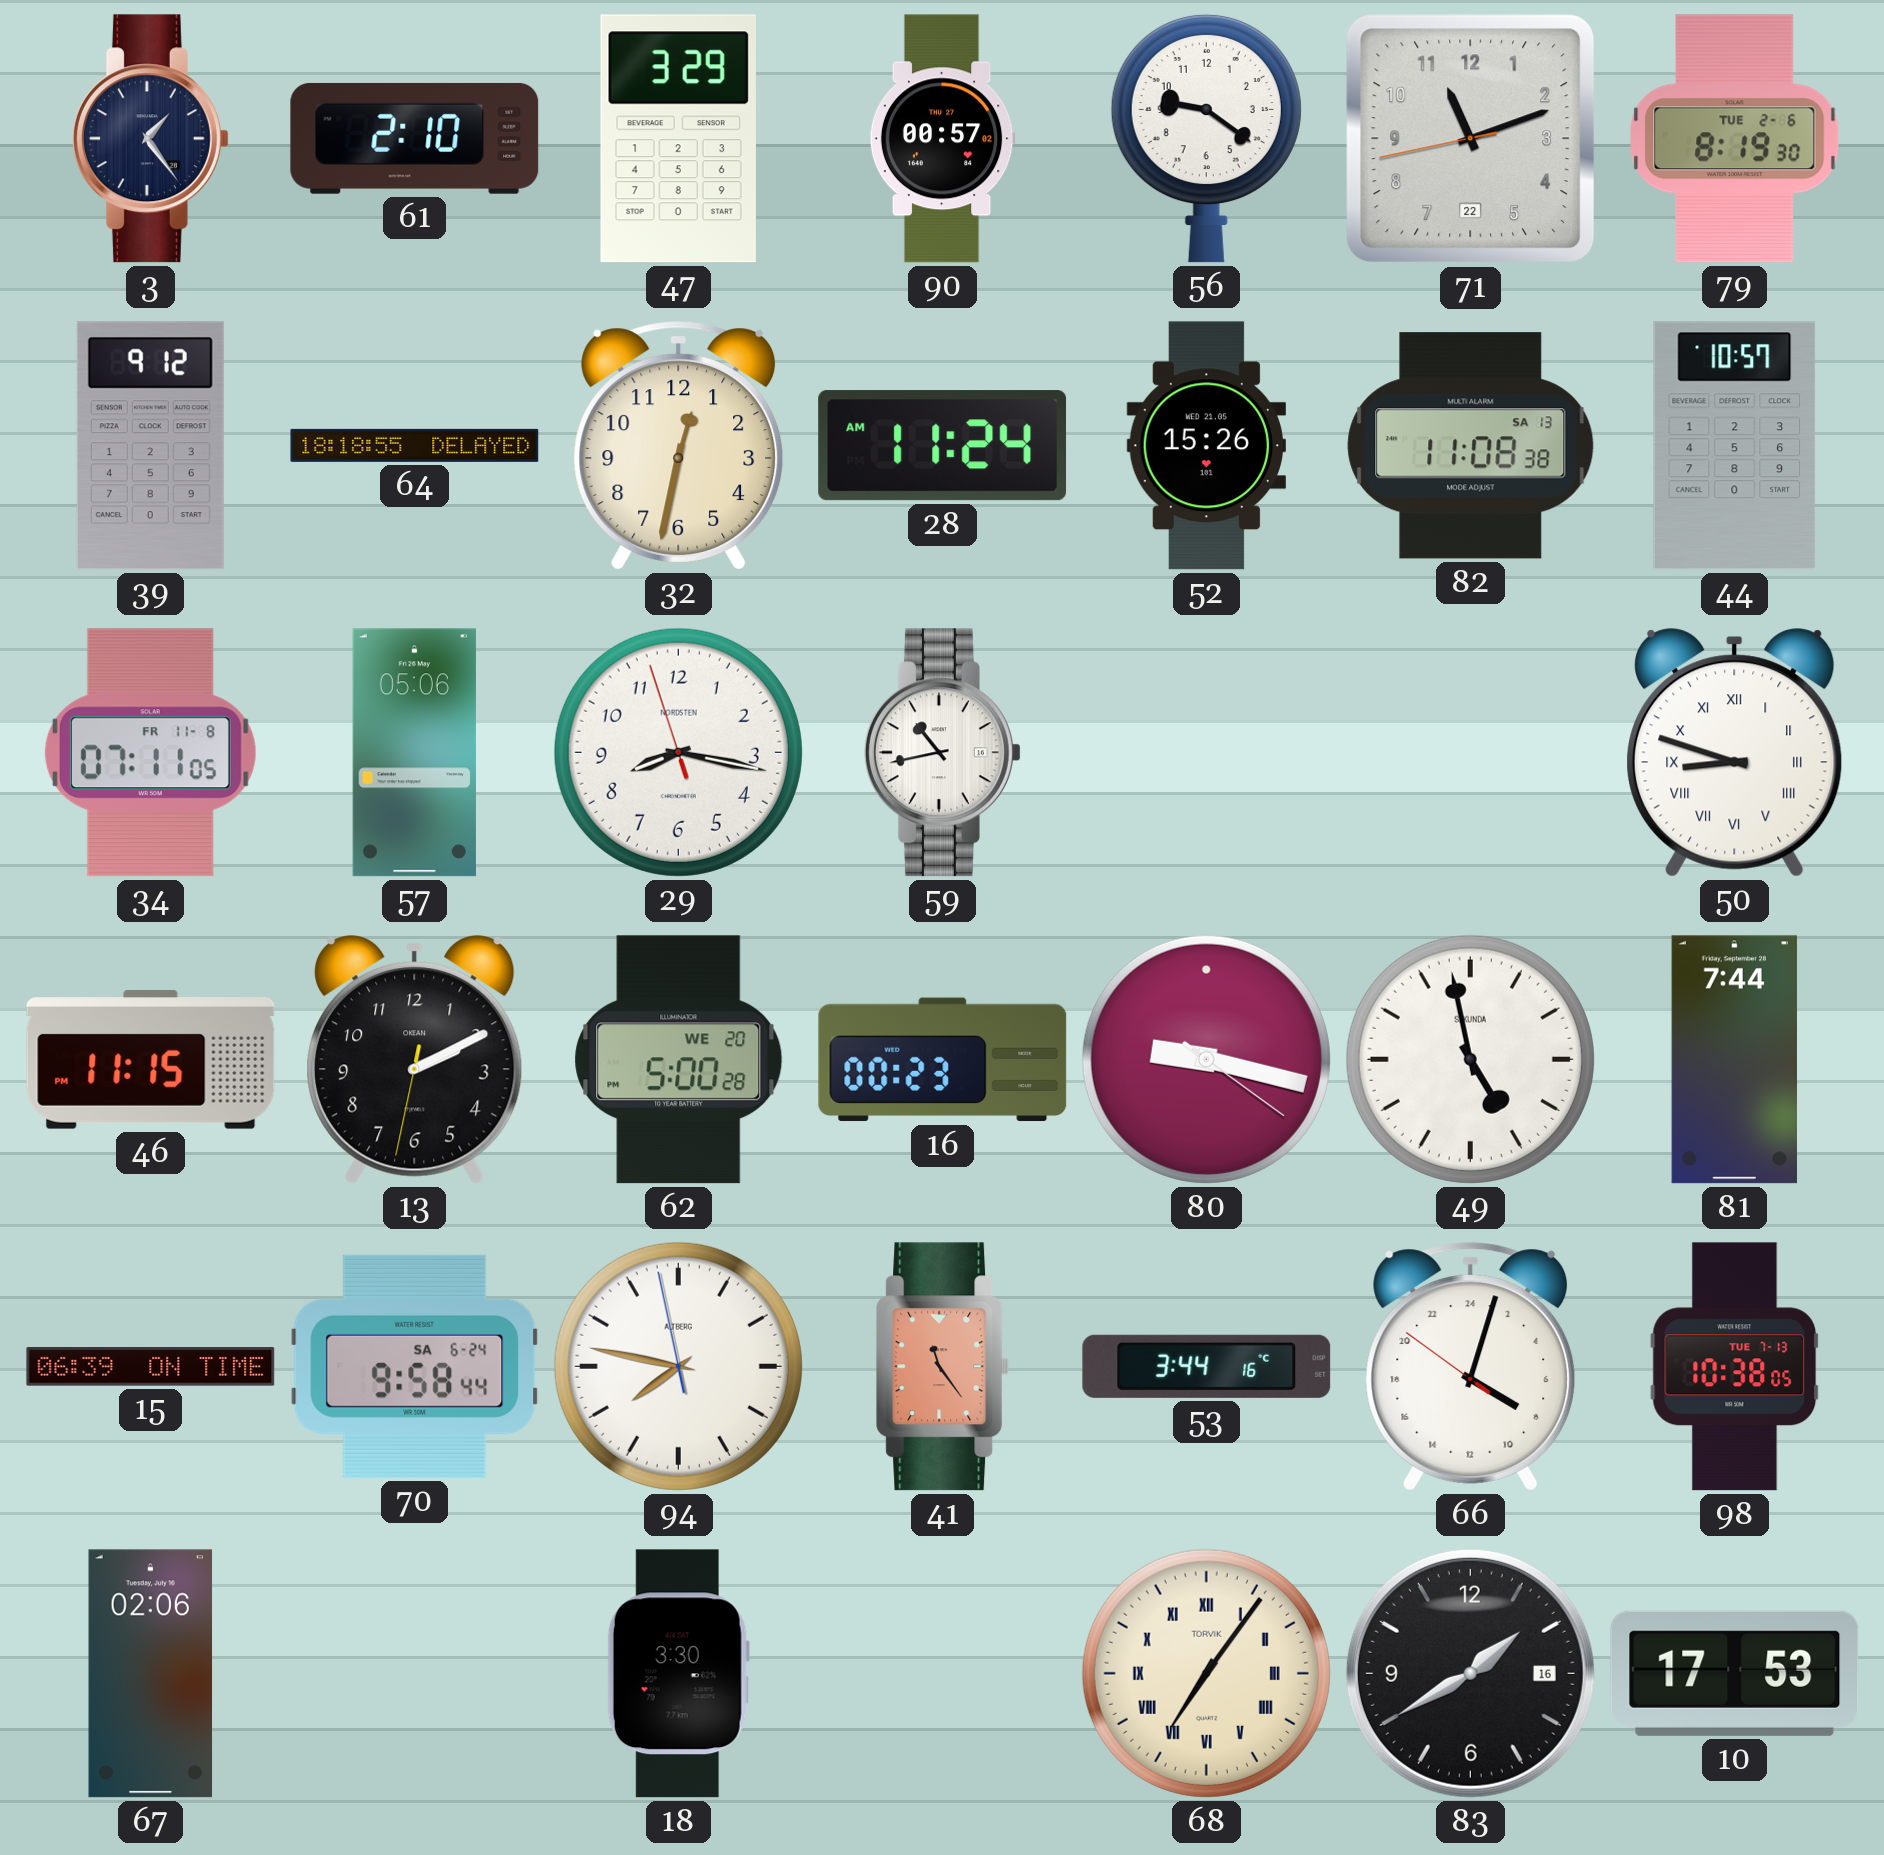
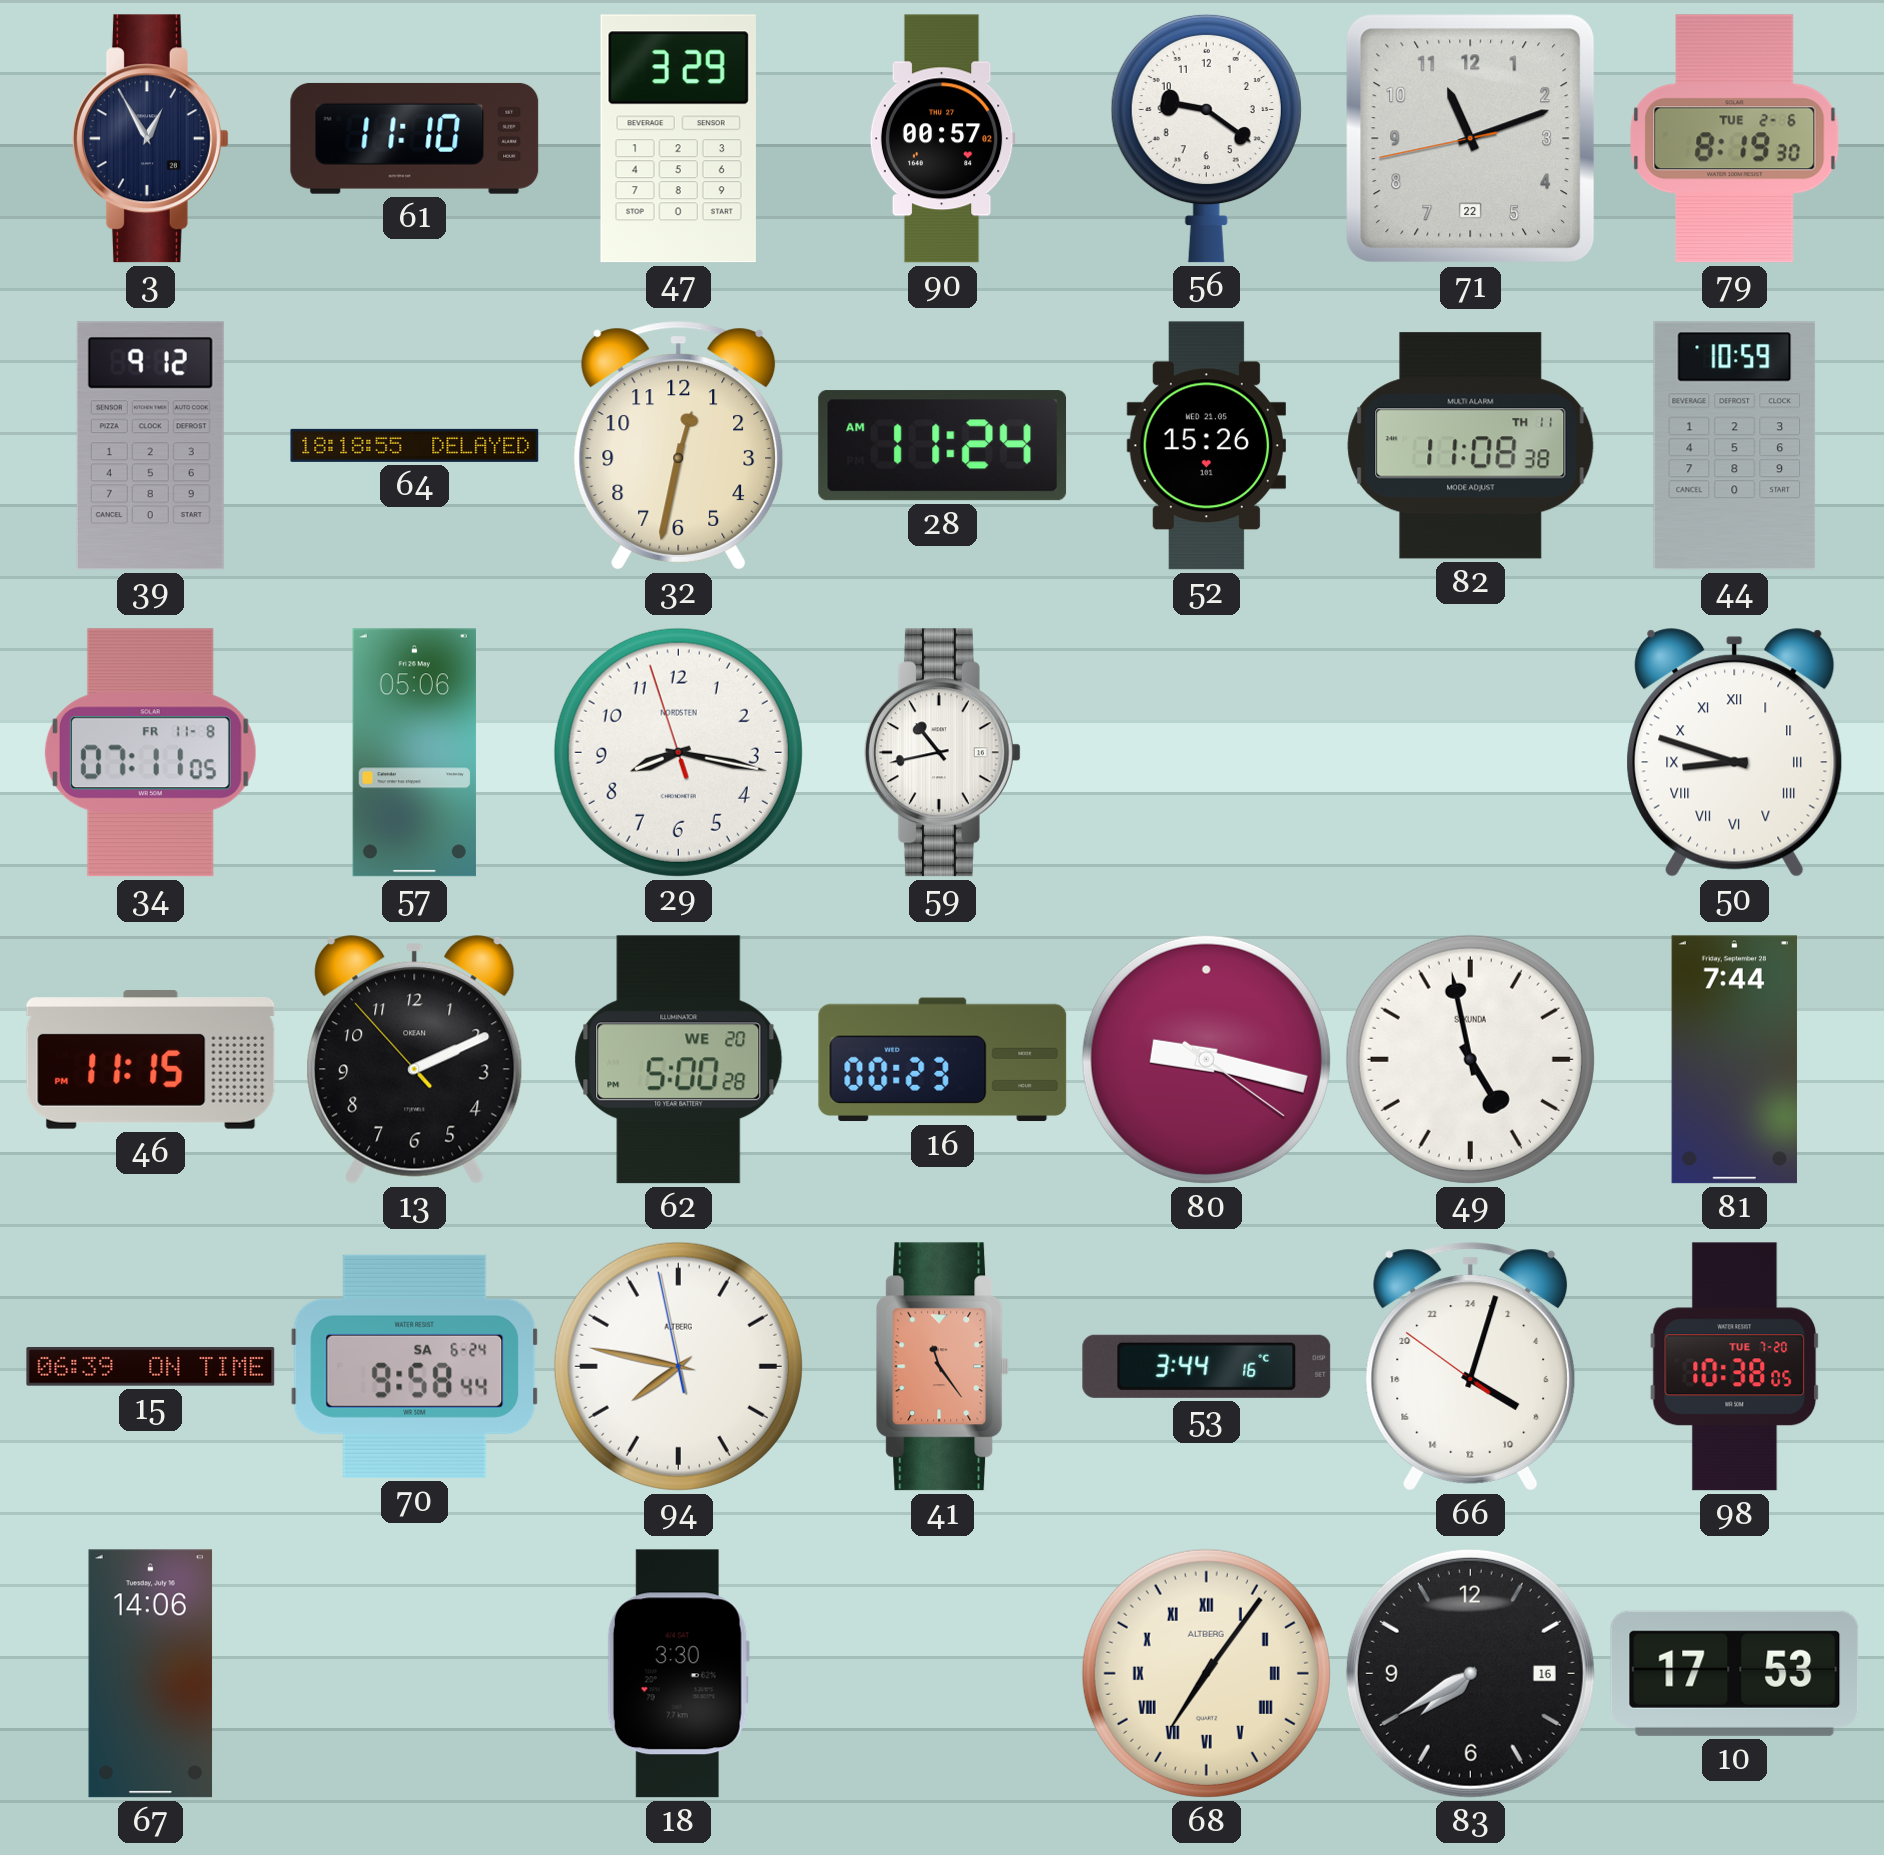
3: 1:24 -> 12:55
61: 2:10 -> 11:10
82 date: SA 13 -> TH 11
44: 10:57 -> 10:59
13: 2:10:32 -> 2:10:53
98 date: TUE 7-13 -> TUE 7-20
67: 02:06 -> 14:06
68 brand: TORVIK -> ALTBERG
83: 1:40 -> 7:40
